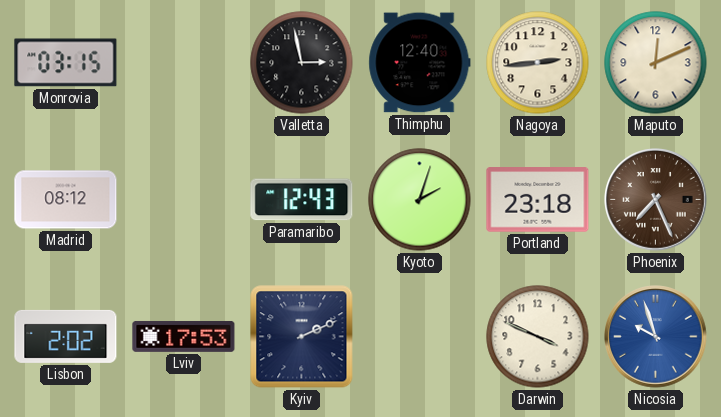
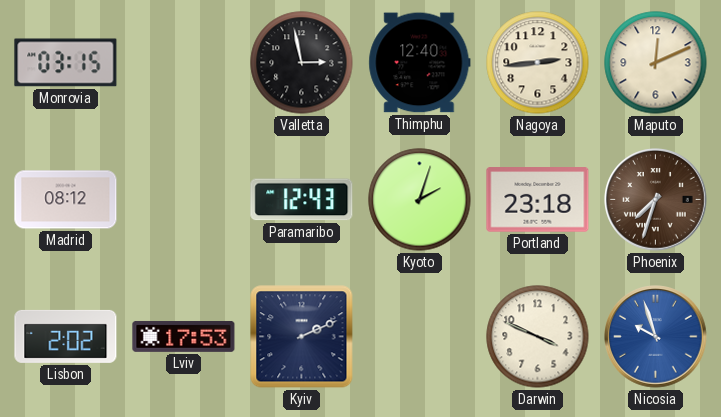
Phoenix: 7:26 -> 7:33
